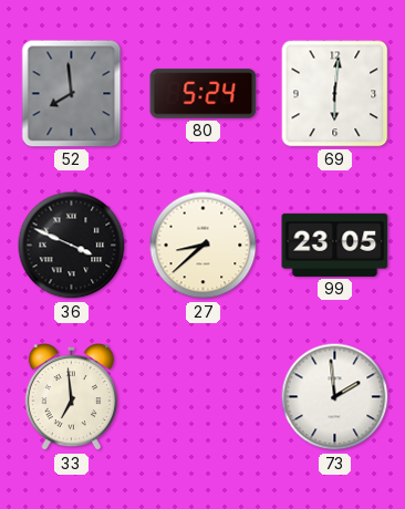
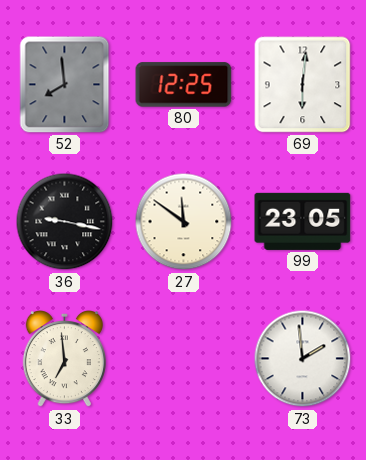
80: 5:24 -> 12:25
36: 3:49 -> 9:17
27: 8:38 -> 11:51
